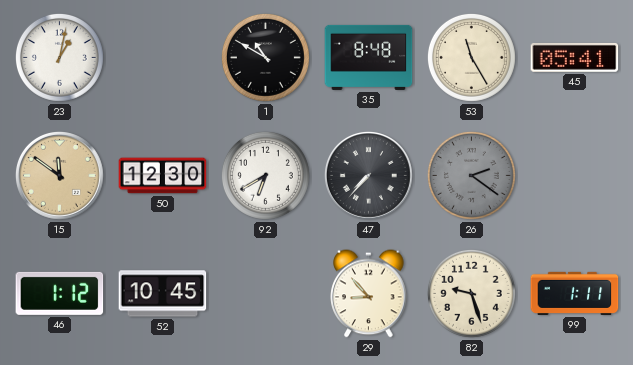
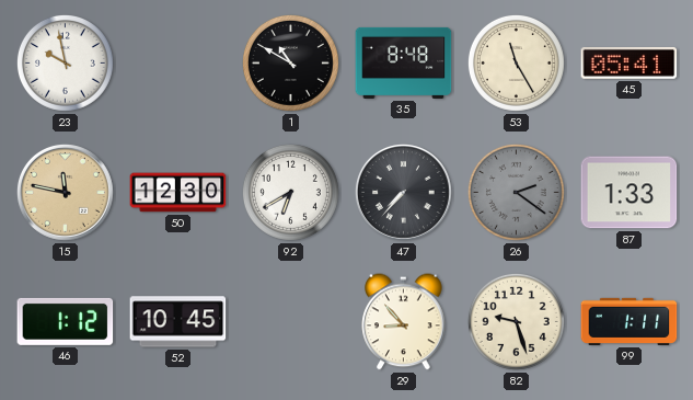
23: 1:02 -> 9:58
15: 11:51 -> 11:47
87: none -> 1:33
